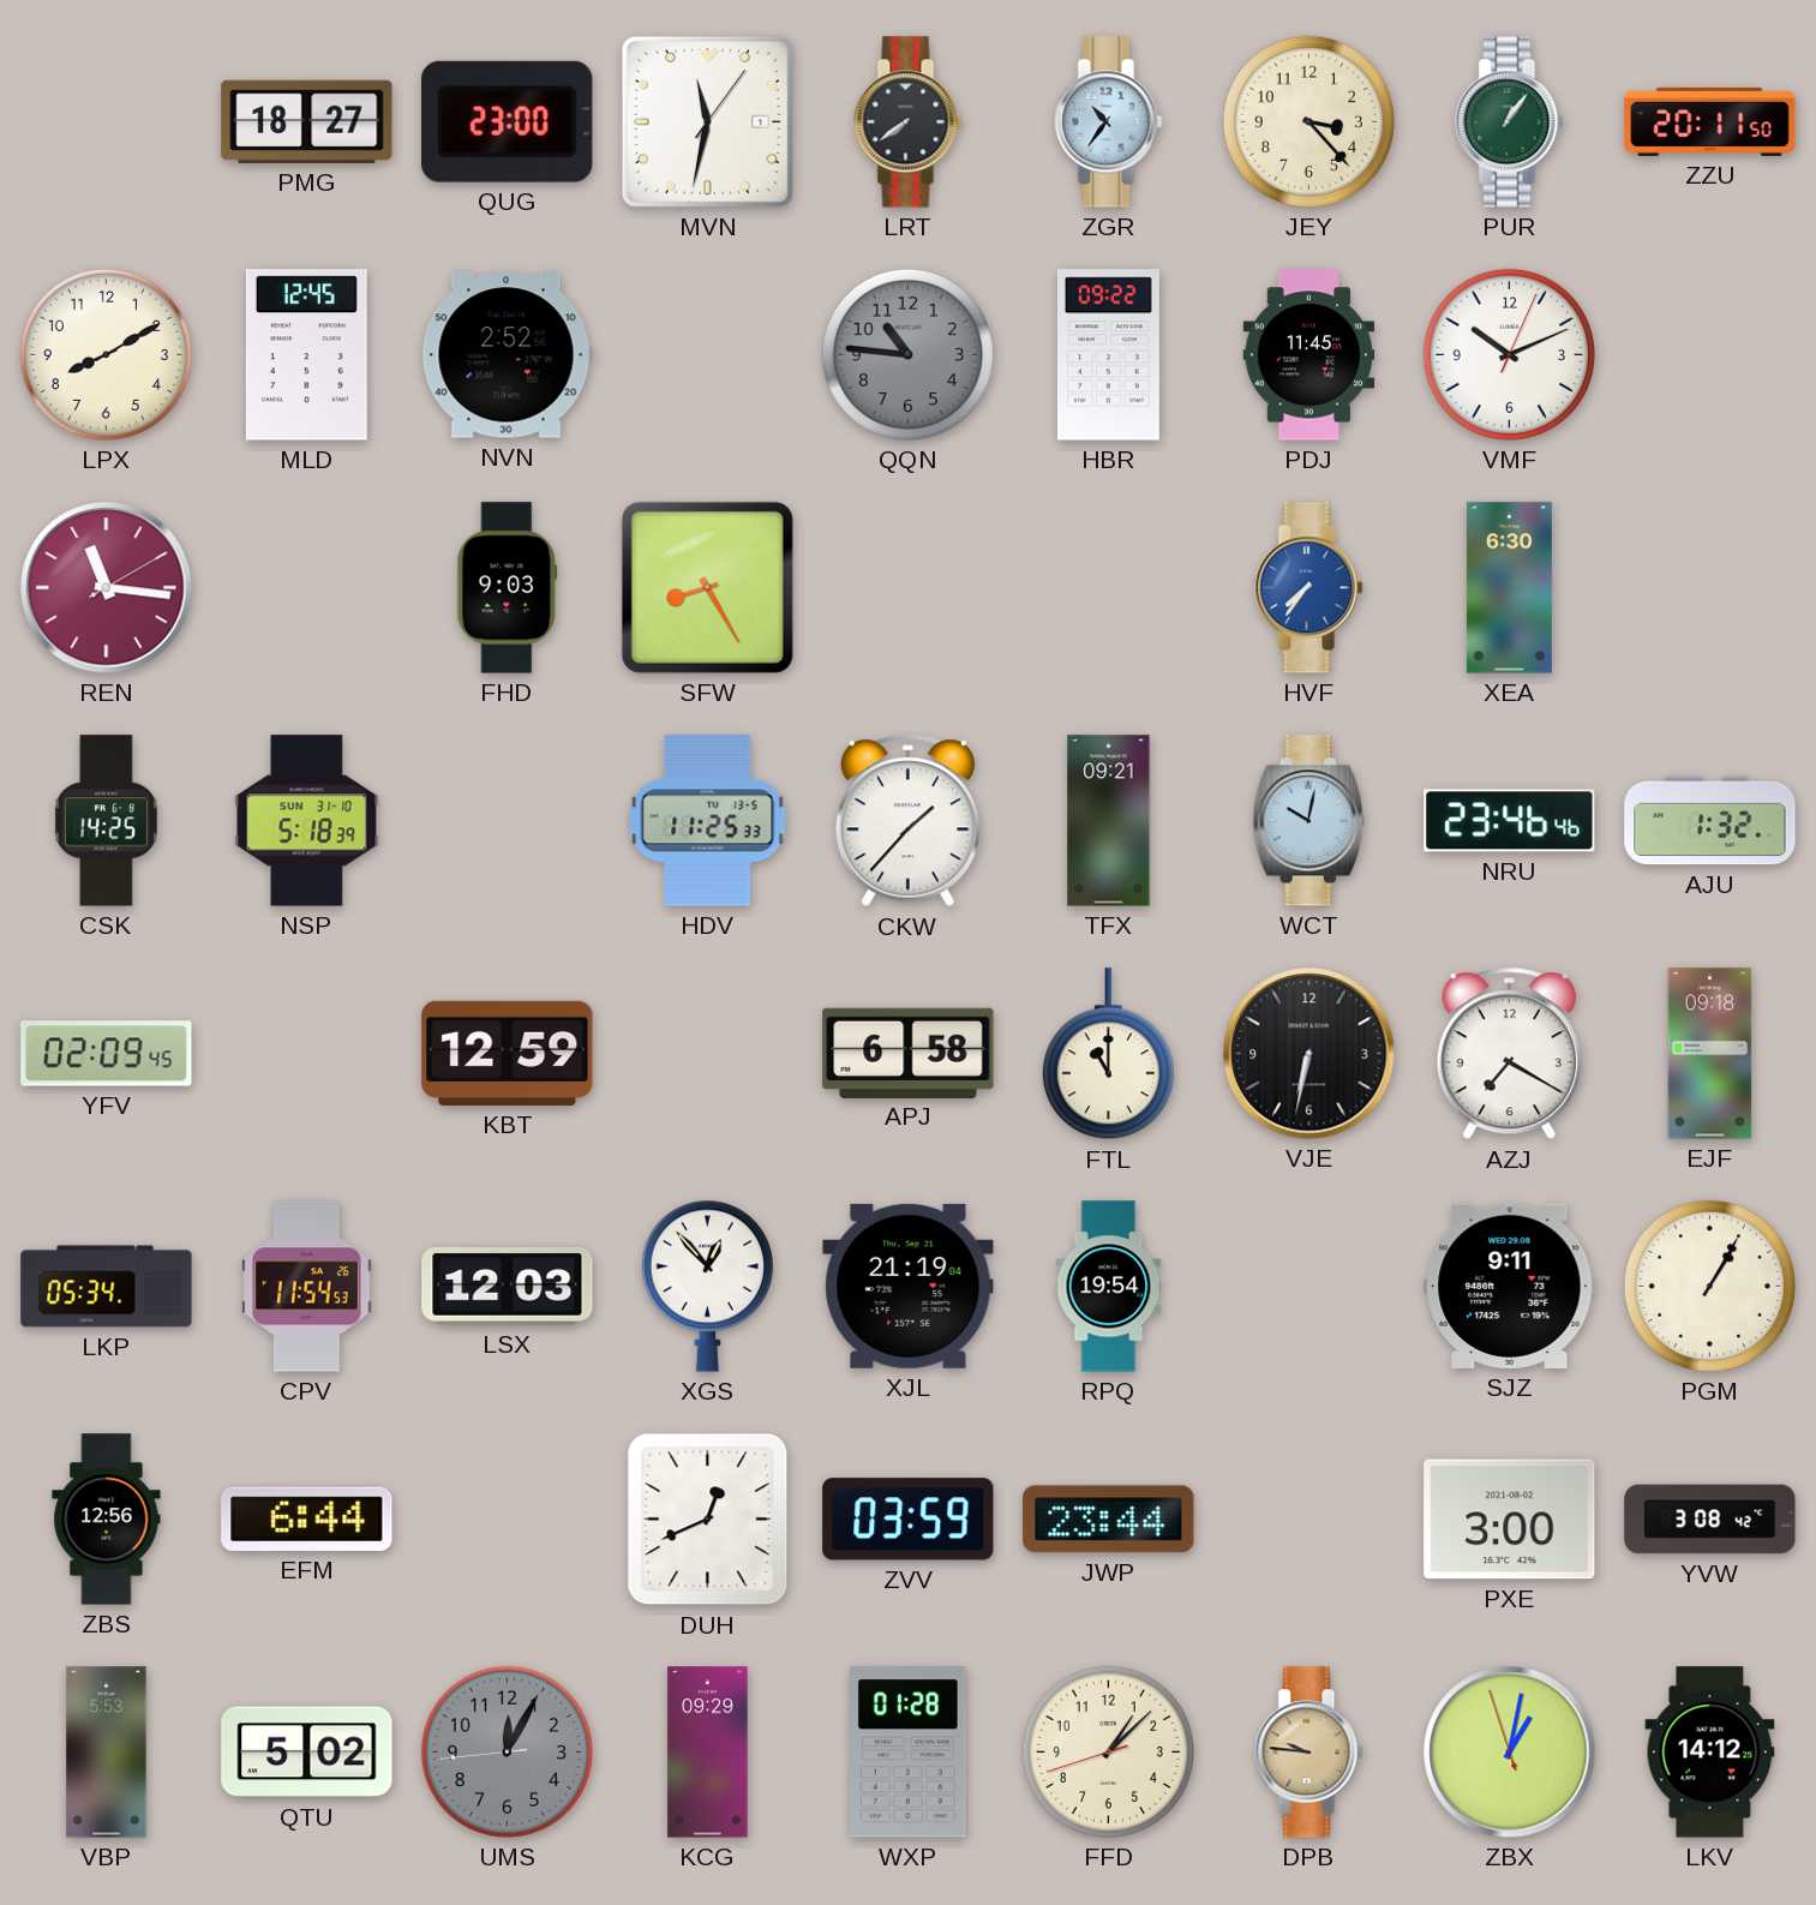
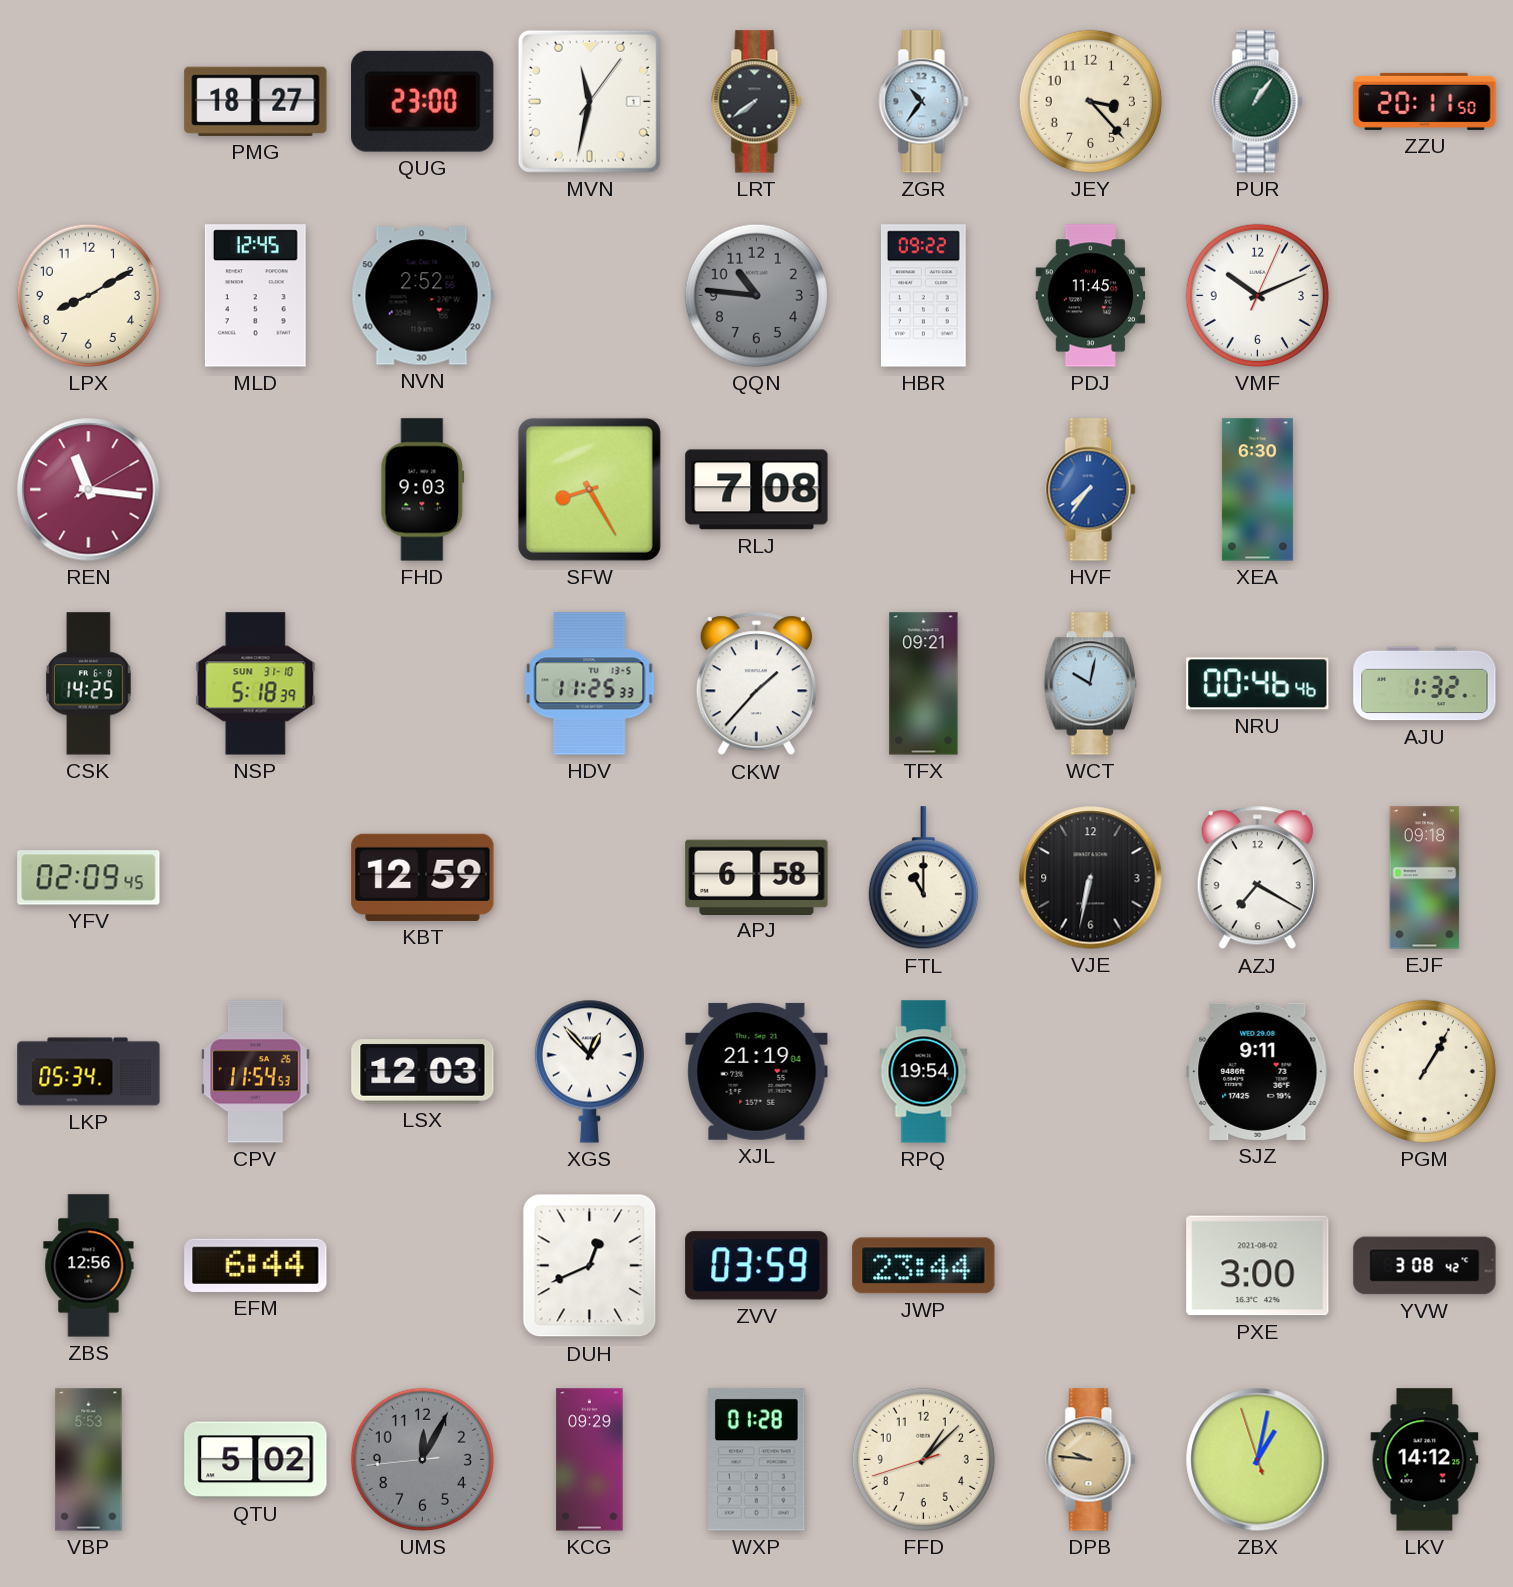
RLJ: none -> 7:08
NRU: 23:46 -> 00:46
